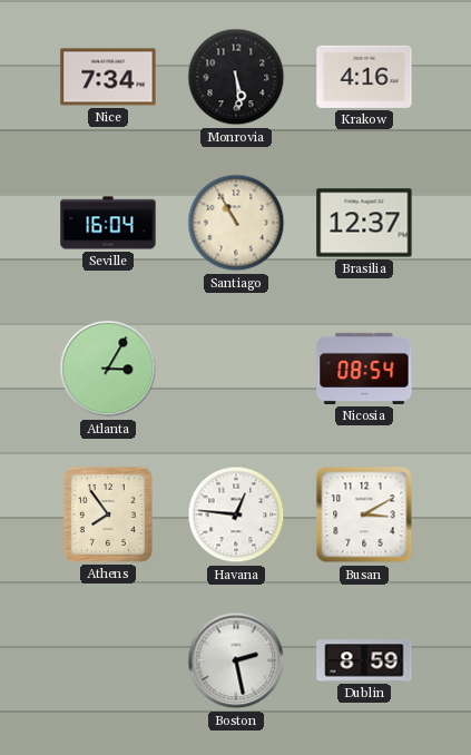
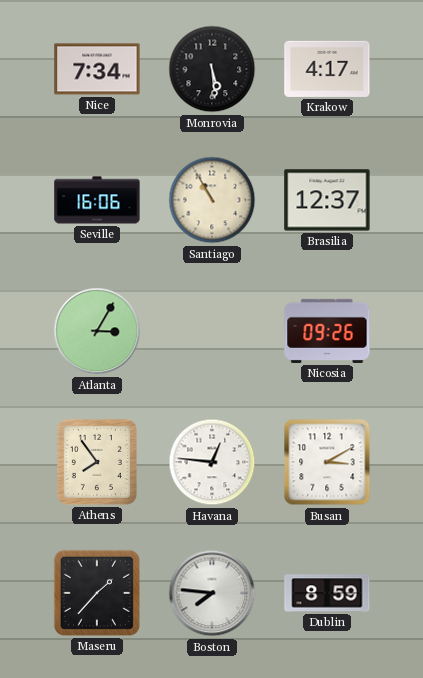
Krakow: 4:16 -> 4:17
Seville: 16:04 -> 16:06
Nicosia: 08:54 -> 09:26
Maseru: none -> 1:37
Boston: 2:28 -> 7:46
